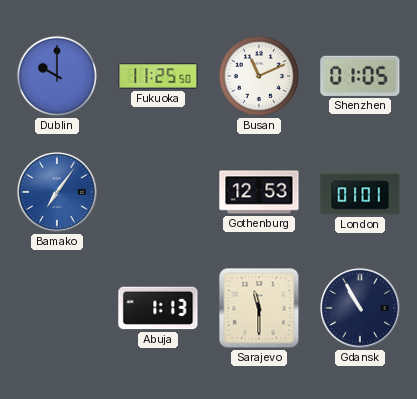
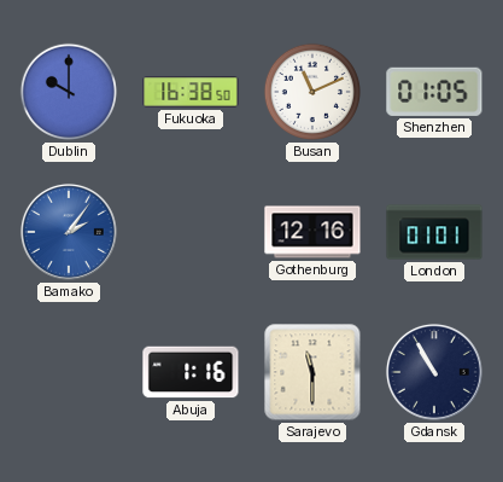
Fukuoka: 11:25 -> 16:38
Bamako: 7:06 -> 2:06
Gothenburg: 12:53 -> 12:16
Abuja: 1:13 -> 1:16
